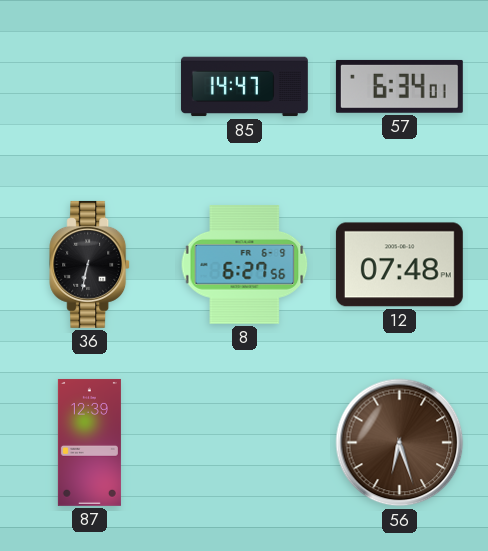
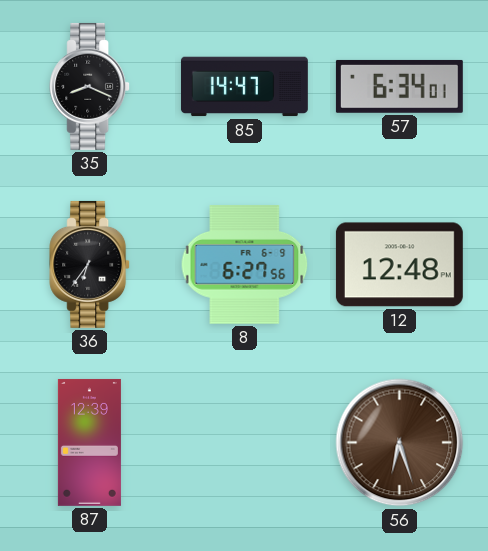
35: none -> 8:19
36: 6:32 -> 6:36
12: 07:48 -> 12:48
